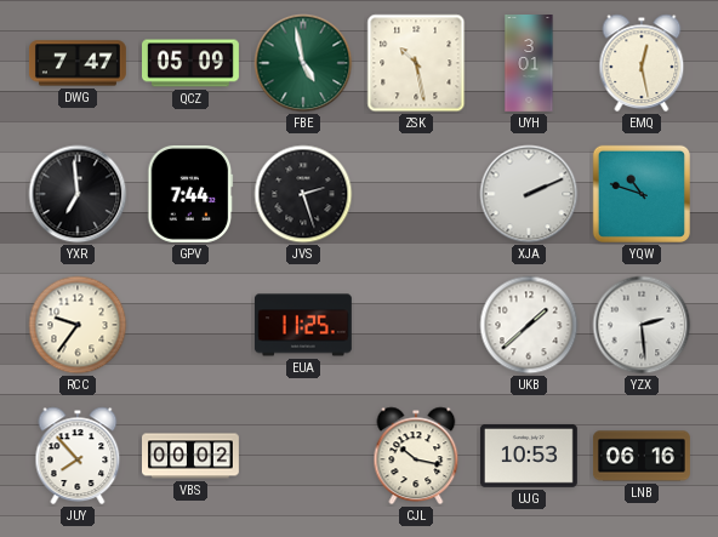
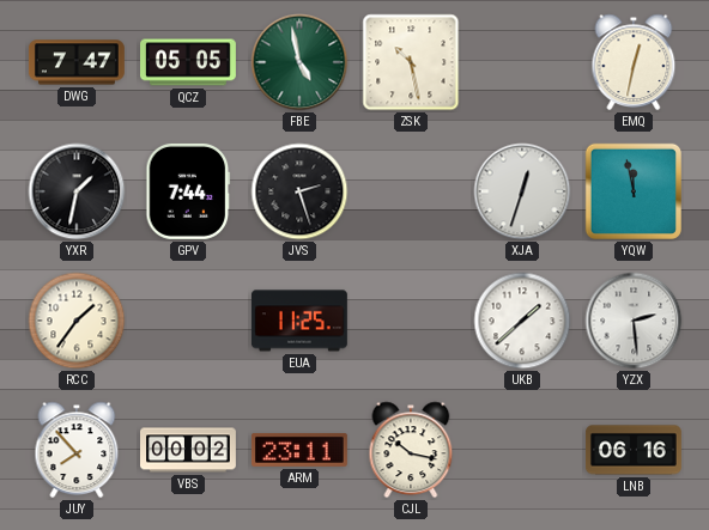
QCZ: 05:09 -> 05:05
UYH: 3:01 -> none
EMQ: 12:28 -> 12:32
YXR: 6:59 -> 1:32
XJA: 2:11 -> 12:33
YQW: 10:48 -> 11:58
RCC: 9:36 -> 1:36
ARM: none -> 23:11
UJG: 10:53 -> none
